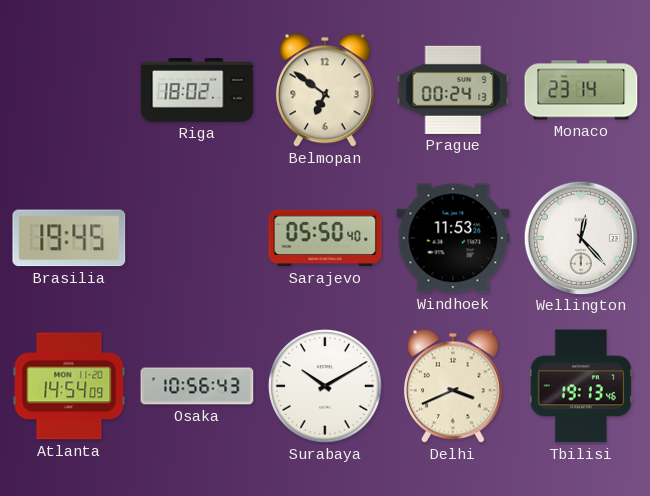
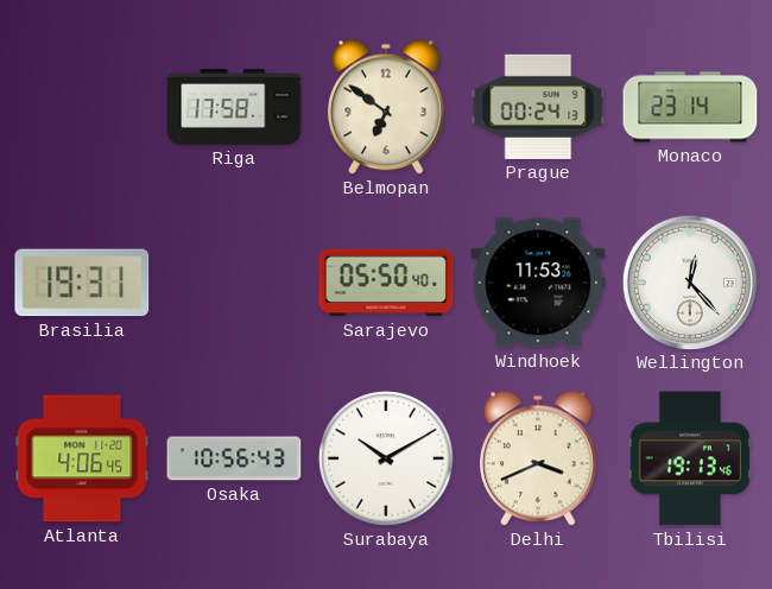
Riga: 18:02 -> 17:58
Brasilia: 19:45 -> 19:31
Atlanta: 14:54 -> 4:06
